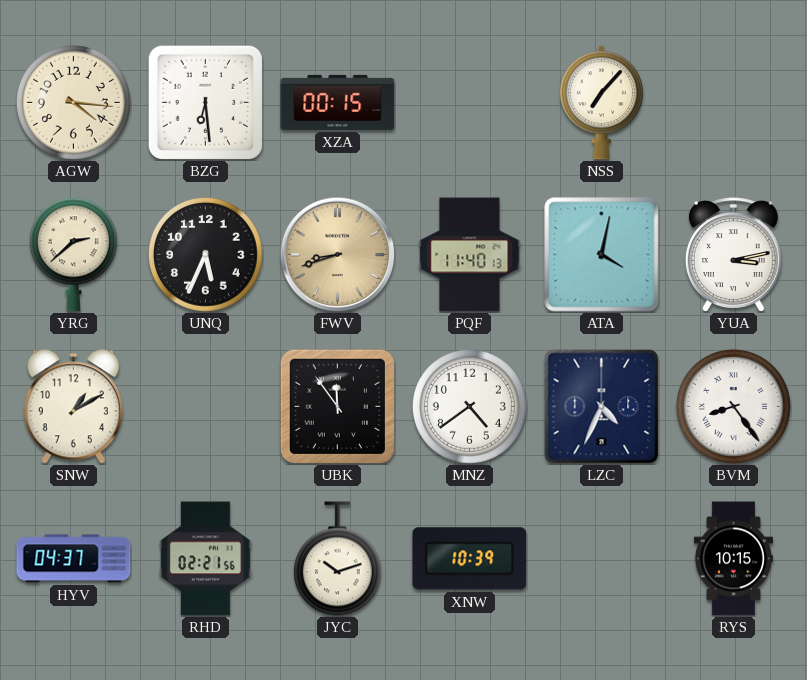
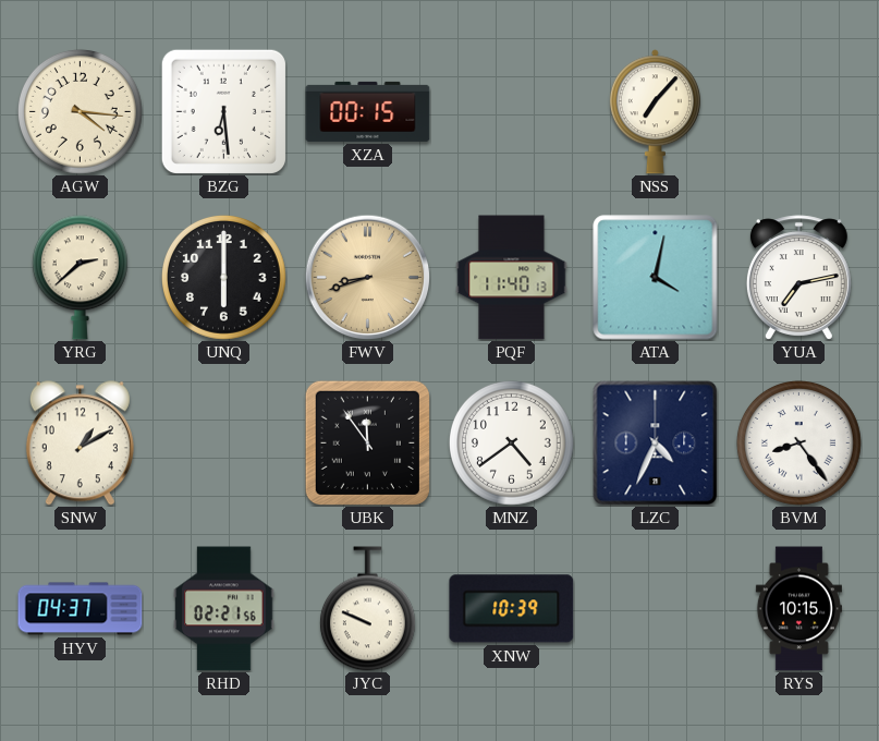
UNQ: 5:34 -> 6:00
YUA: 3:13 -> 7:13
JYC: 10:12 -> 9:49
